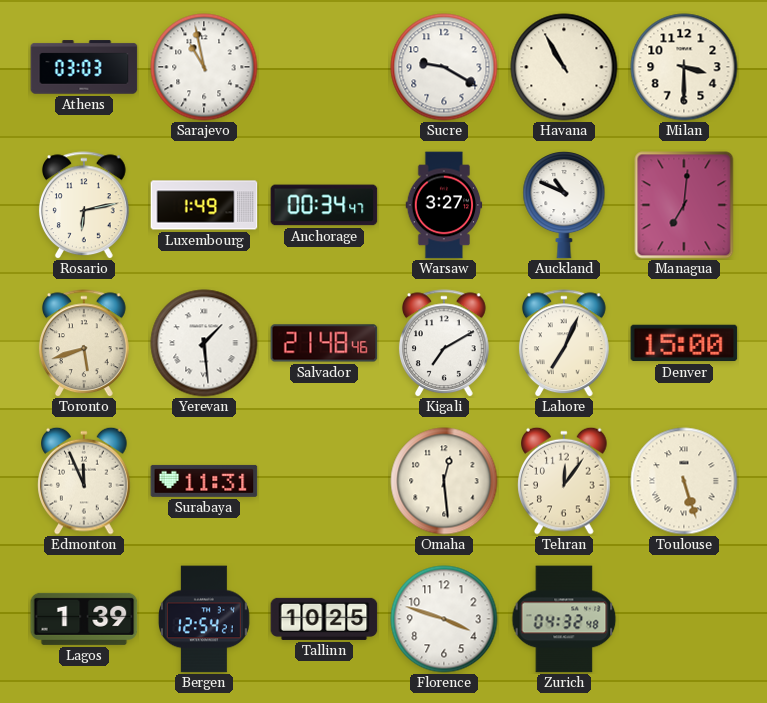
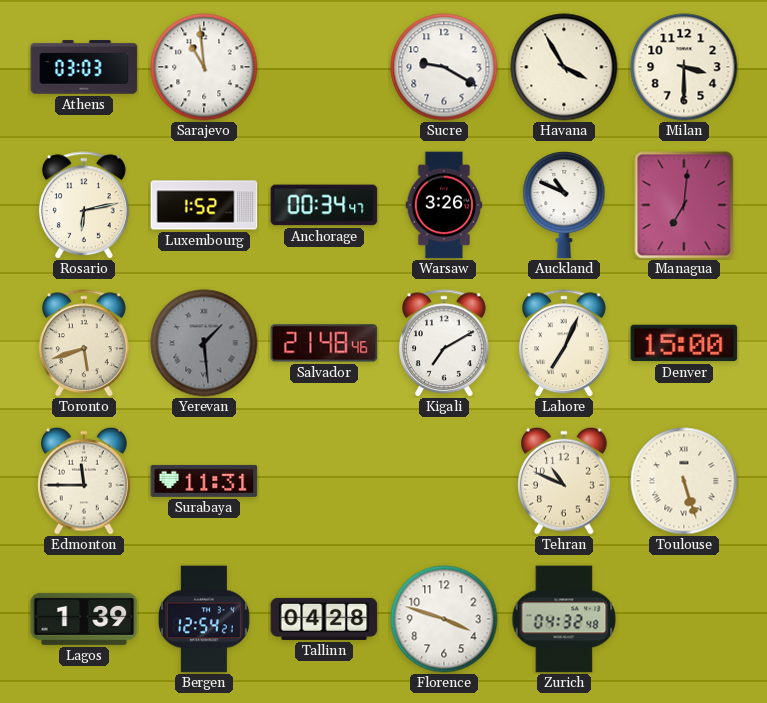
Sarajevo: 10:58 -> 10:59
Havana: 10:55 -> 3:55
Luxembourg: 1:49 -> 1:52
Warsaw: 3:27 -> 3:26
Yerevan dial: white -> grey
Edmonton: 11:56 -> 11:45
Omaha: 12:29 -> none
Tehran: 12:06 -> 10:49
Tallinn: 10:25 -> 04:28
